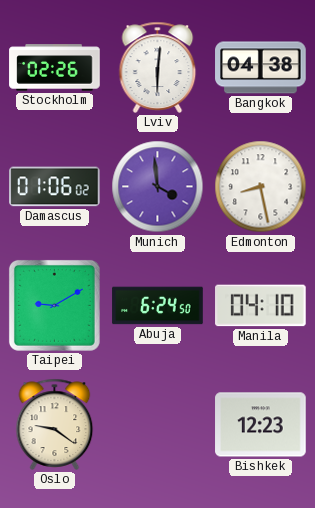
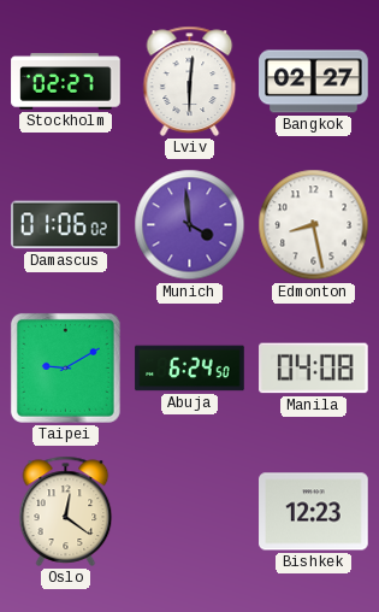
Stockholm: 02:26 -> 02:27
Bangkok: 04:38 -> 02:27
Manila: 04:10 -> 04:08
Oslo: 9:21 -> 12:21
